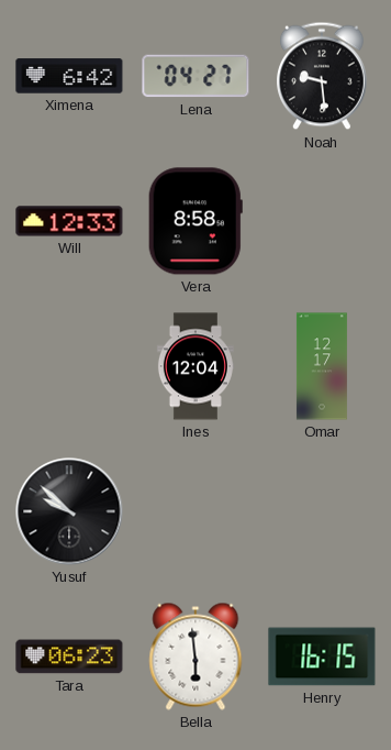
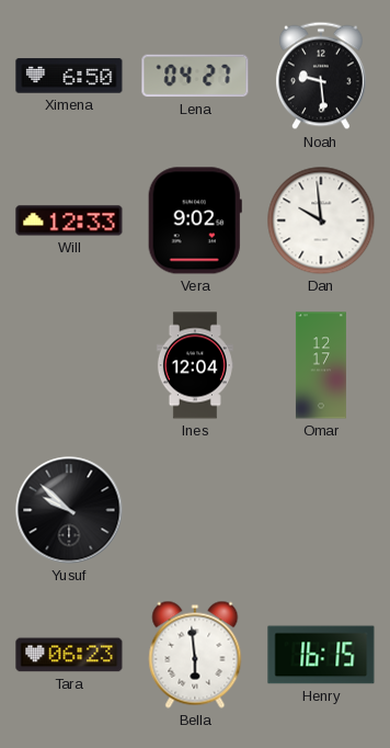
Ximena: 6:42 -> 6:50
Vera: 8:58 -> 9:02
Dan: none -> 9:59
